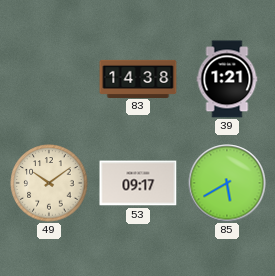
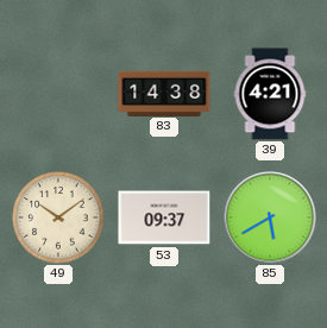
39: 1:21 -> 4:21
53: 09:17 -> 09:37
